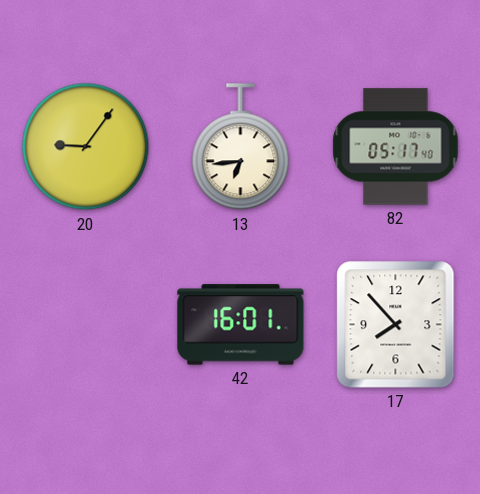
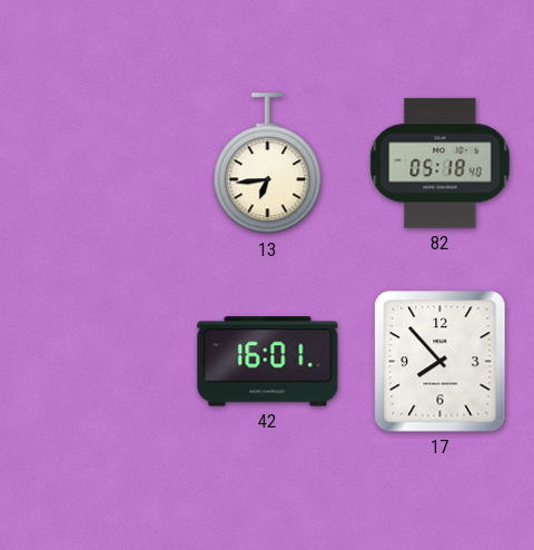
20: 9:06 -> none
82: 05:17 -> 05:18
